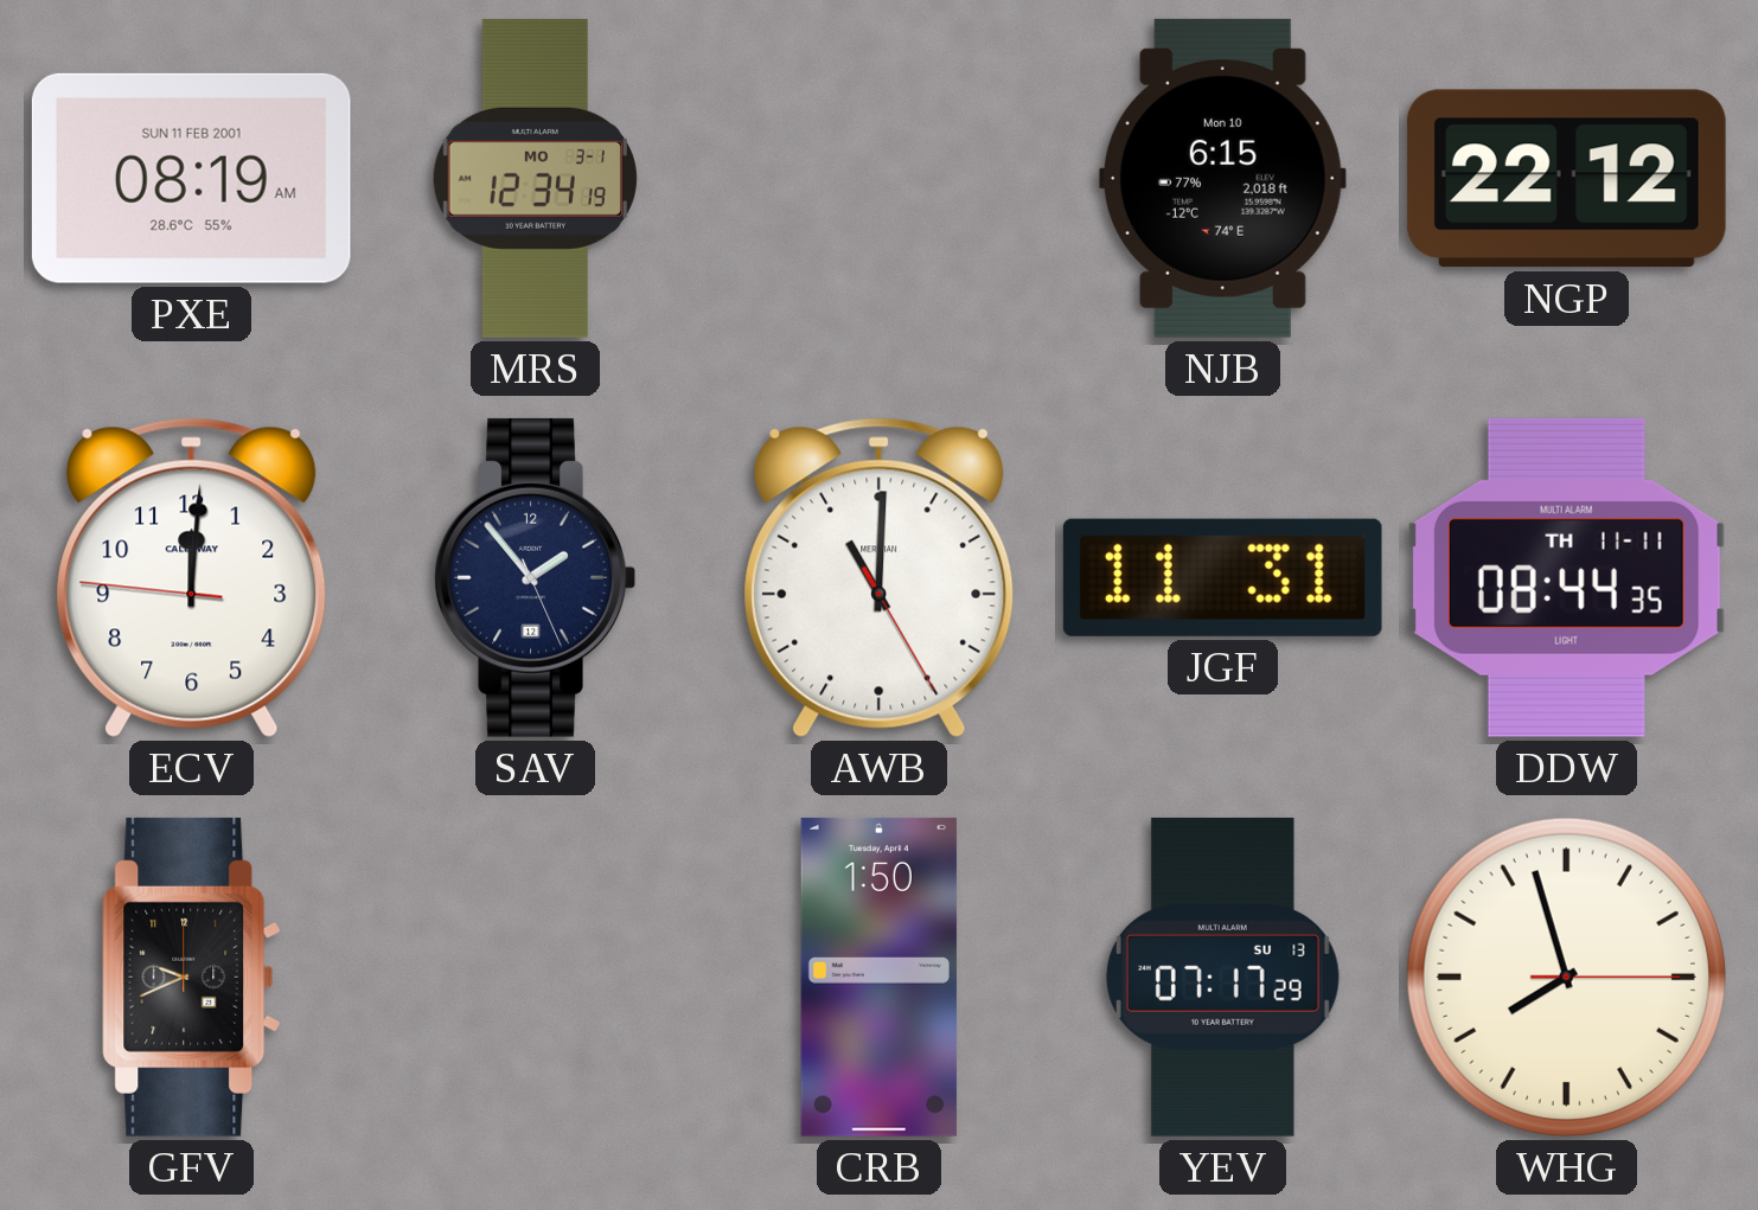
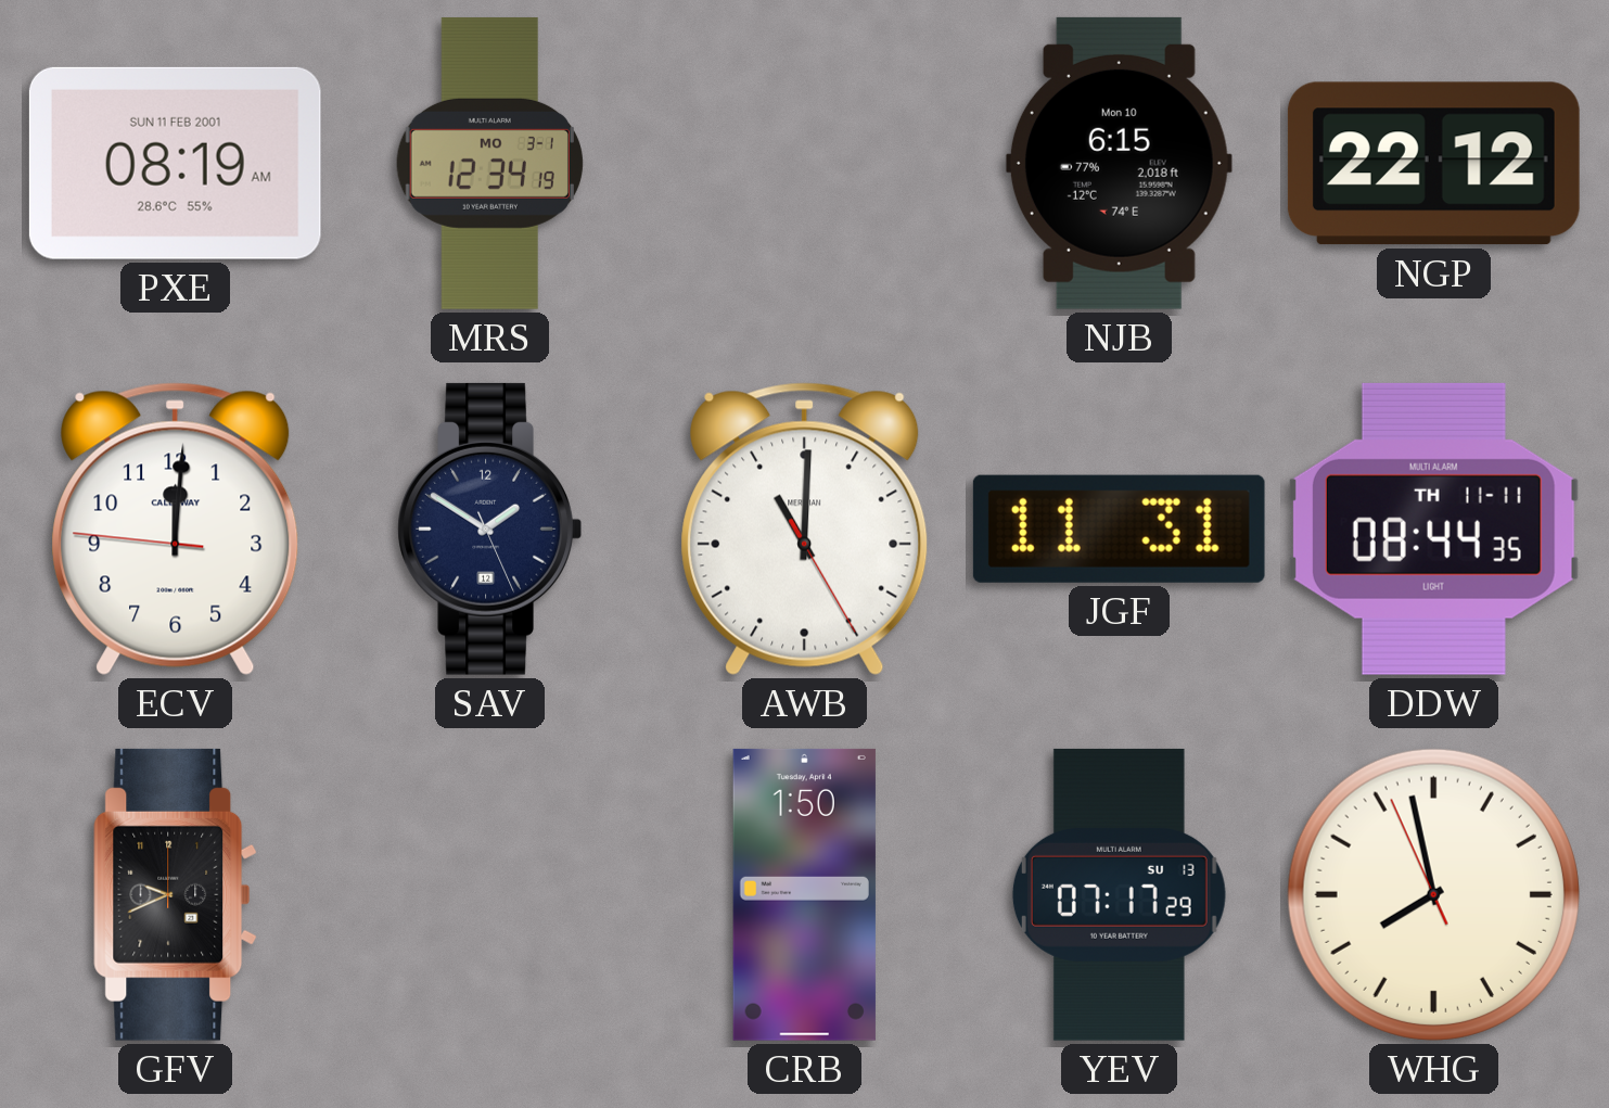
SAV: 1:53 -> 1:50
WHG: 7:57:15 -> 7:57:56
